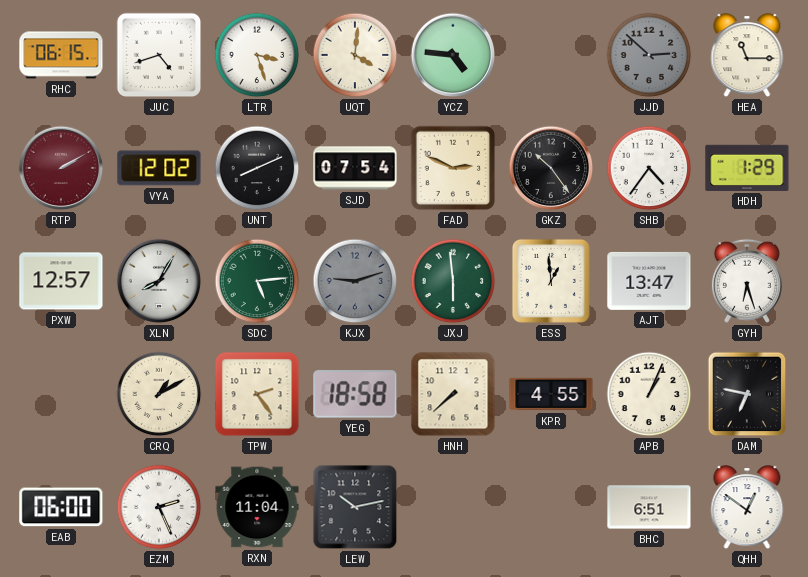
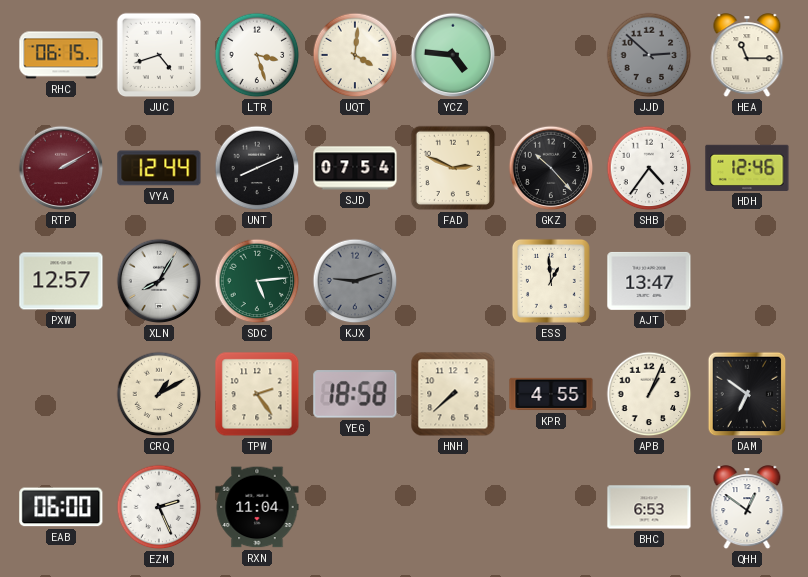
VYA: 12:02 -> 12:44
GKZ: 10:24 -> 10:23
HDH: 1:29 -> 12:46
JXJ: 5:59 -> none
GYH: 6:27 -> none
DAM: 6:47 -> 6:51
LEW: 10:13 -> none
BHC: 6:51 -> 6:53
